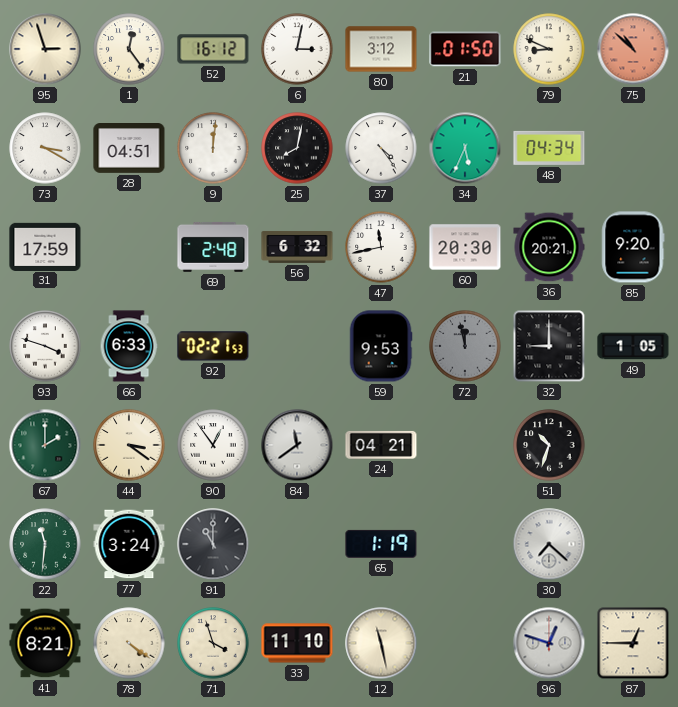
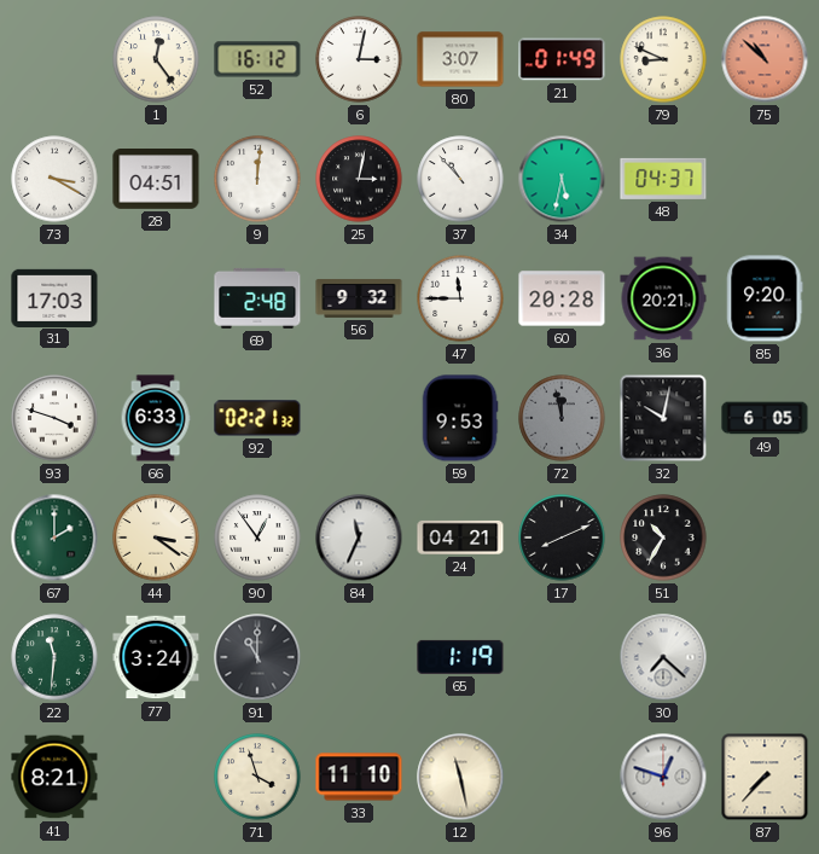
95: 2:57 -> none
80: 3:12 -> 3:07
21: 01:50 -> 01:49
25: 8:02 -> 3:02
37: 4:24 -> 10:53
34: 5:34 -> 5:32
48: 04:34 -> 04:37
31: 17:59 -> 17:03
56: 6:32 -> 9:32
47: 11:43 -> 11:45
60: 20:30 -> 20:28
92: 02:21:53 -> 02:21:32
32: 9:00 -> 10:02
49: 1:05 -> 6:05
84: 11:39 -> 11:34
17: none -> 8:11
51: 10:33 -> 10:35
78: 4:21 -> none
87: 12:45 -> 7:37
